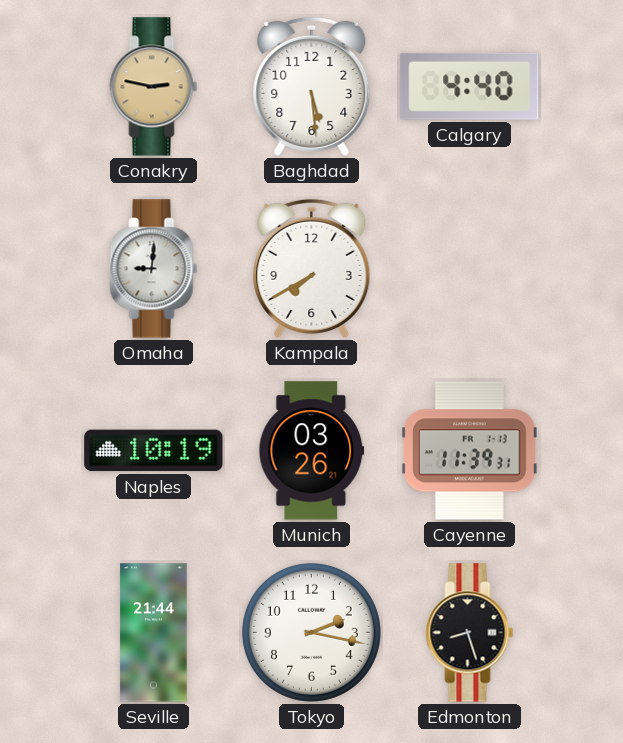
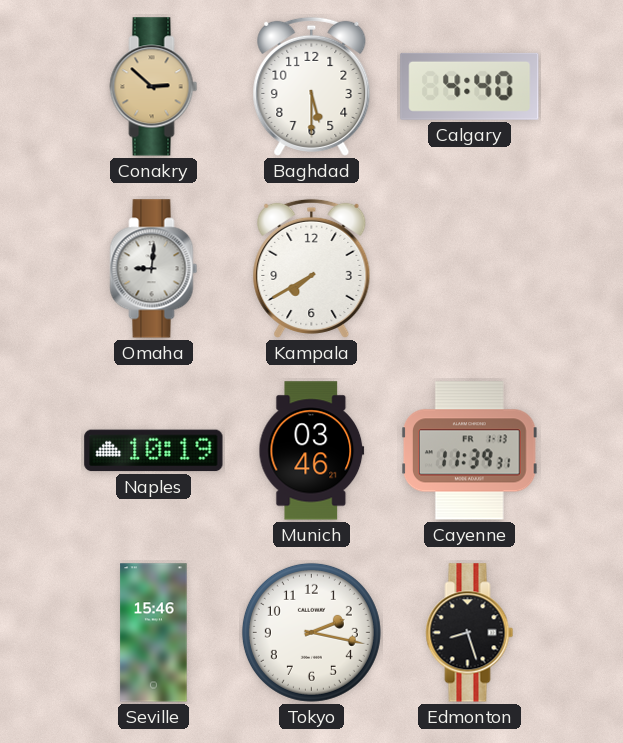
Conakry: 2:47 -> 2:52
Baghdad: 5:29 -> 5:30
Munich: 03:26 -> 03:46
Seville: 21:44 -> 15:46
